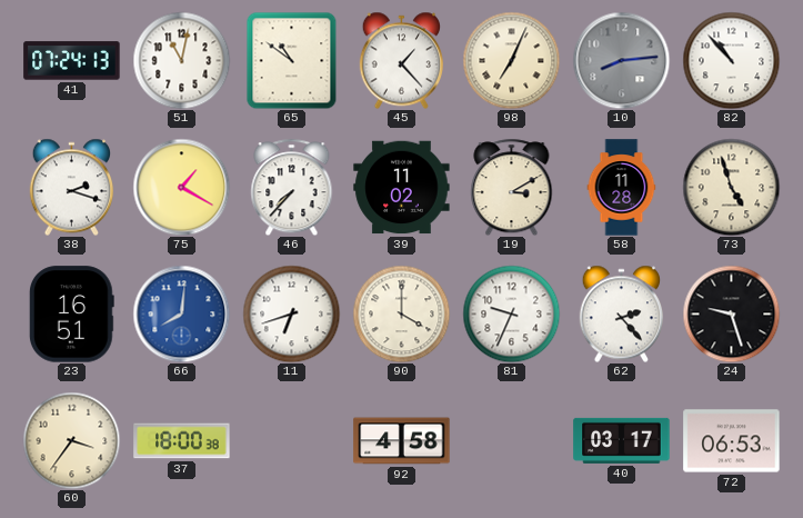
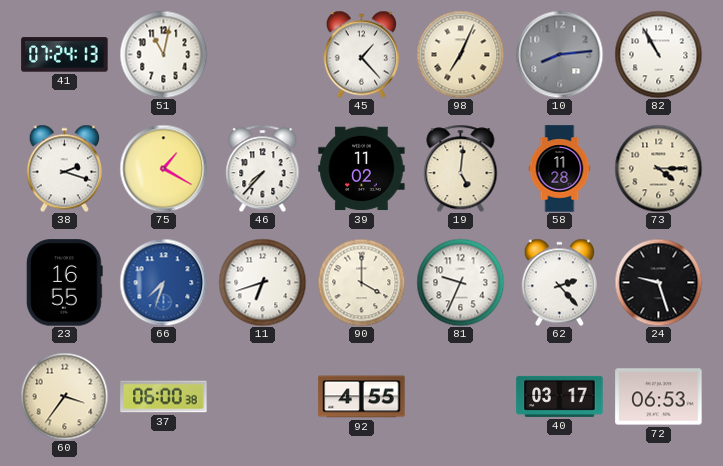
65: 10:51 -> none
82: 10:53 -> 10:55
19: 3:10 -> 5:01
73: 4:57 -> 4:15
23: 16:51 -> 16:55
66: 8:01 -> 7:33
37: 18:00 -> 06:00
92: 4:58 -> 4:55
